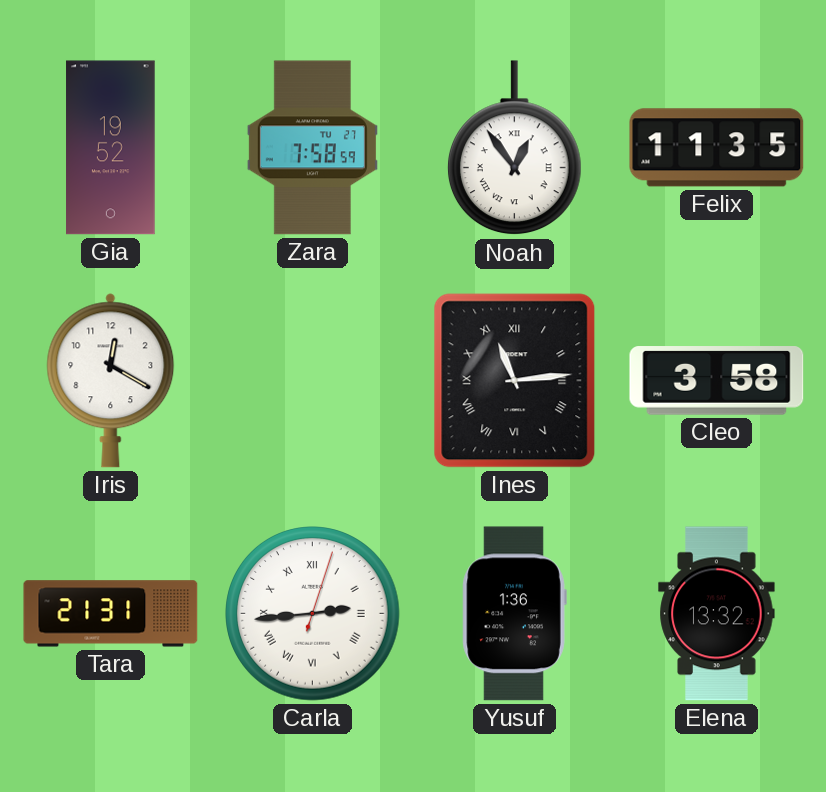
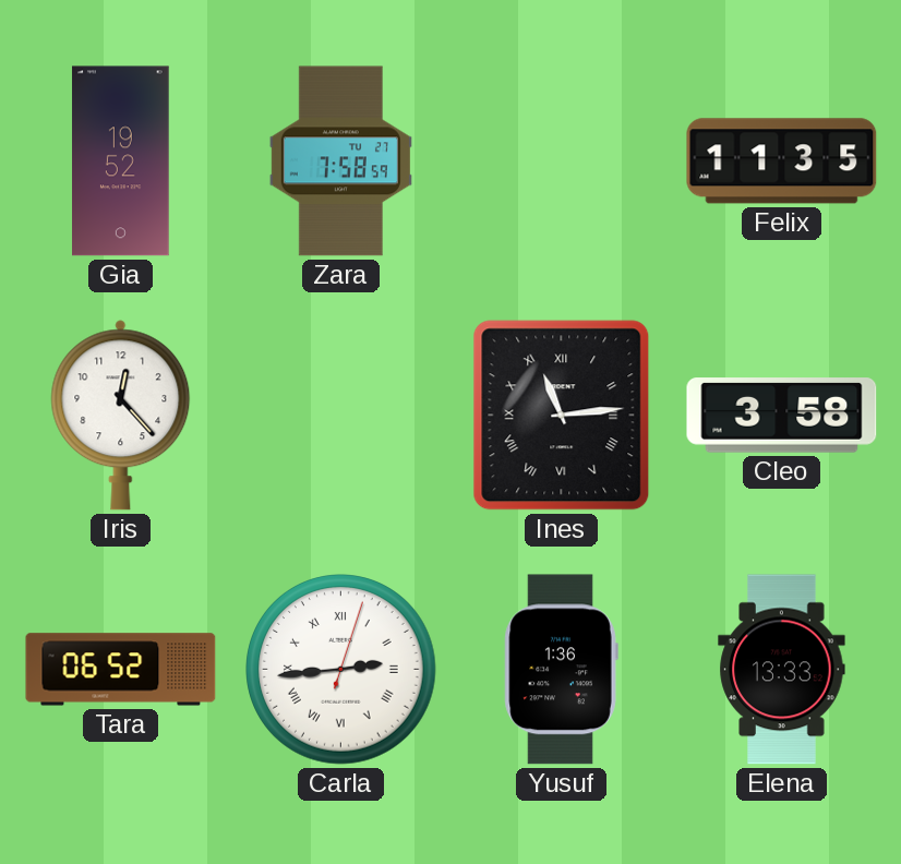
Noah: 12:54 -> none
Iris: 12:20 -> 12:23
Tara: 21:31 -> 06:52
Elena: 13:32 -> 13:33
